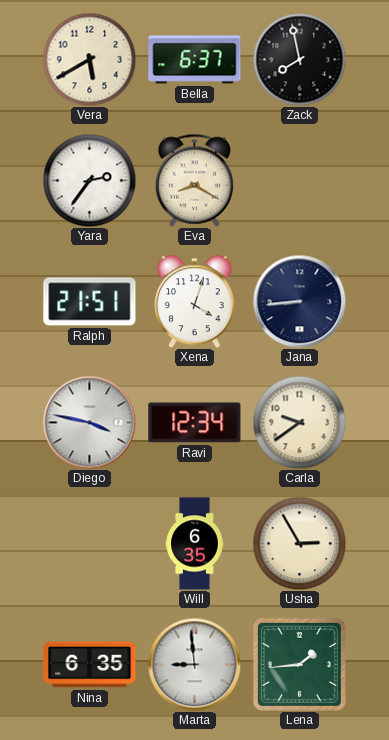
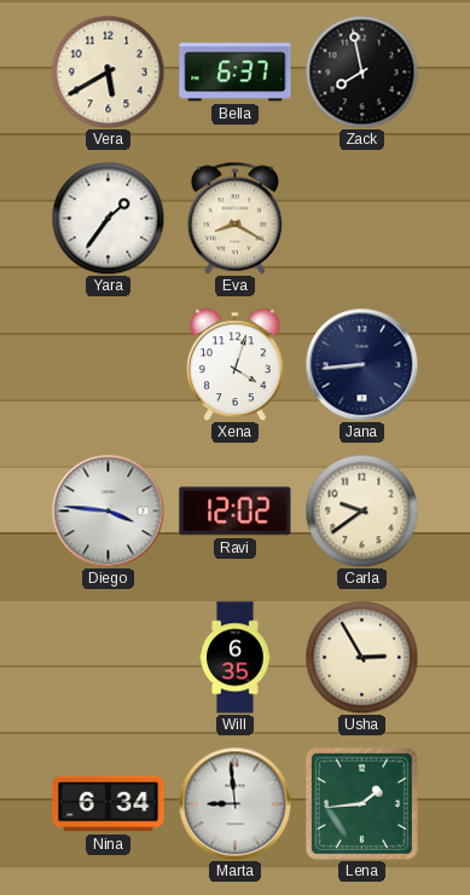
Yara: 2:36 -> 1:36
Ralph: 21:51 -> none
Diego: 3:47 -> 3:46
Ravi: 12:34 -> 12:02
Nina: 6:35 -> 6:34
